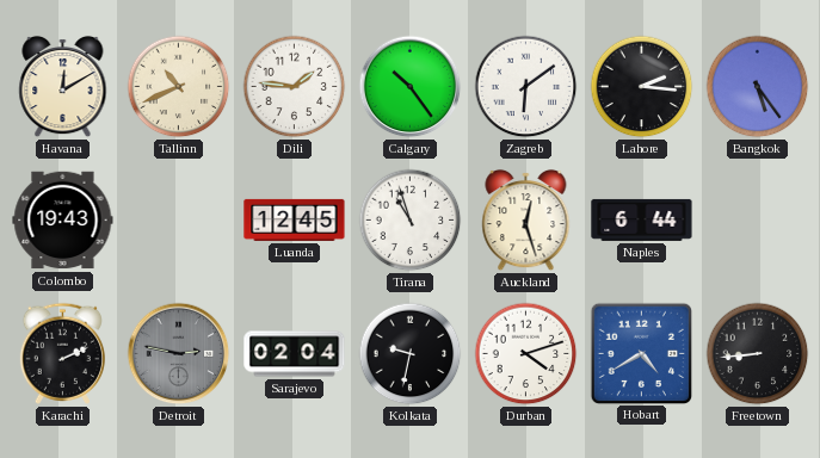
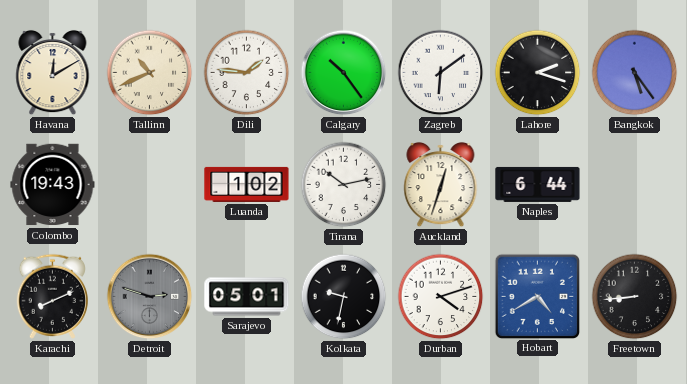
Lahore: 2:16 -> 2:18
Luanda: 12:45 -> 1:02
Tirana: 10:57 -> 10:13
Auckland: 12:27 -> 12:33
Karachi: 2:11 -> 8:11
Detroit: 2:47 -> 2:48
Sarajevo: 02:04 -> 05:01
